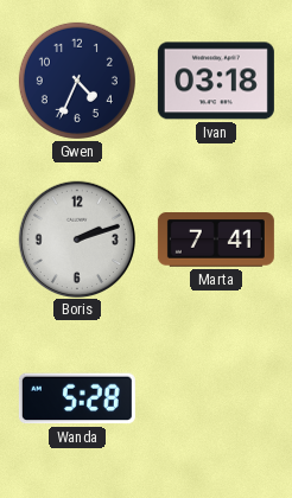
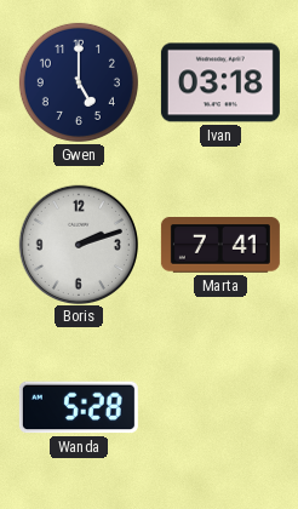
Gwen: 4:34 -> 5:00
